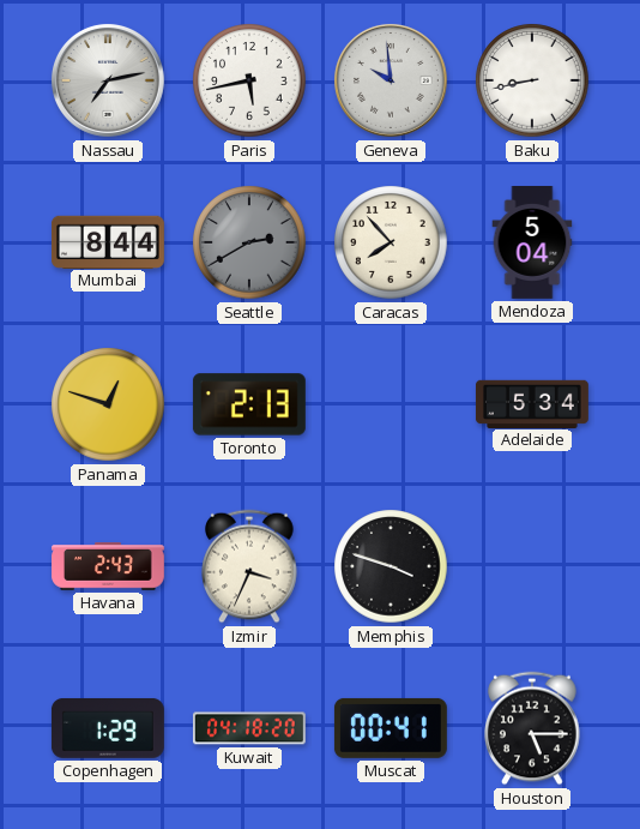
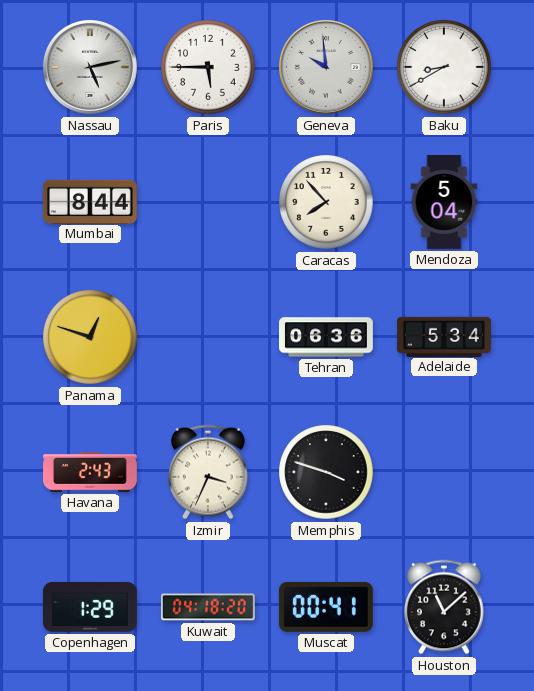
Nassau: 7:13 -> 5:13
Paris: 5:43 -> 5:45
Baku: 8:43 -> 8:40
Seattle: 2:40 -> none
Toronto: 2:13 -> none
Tehran: none -> 06:36
Houston: 5:15 -> 11:08
